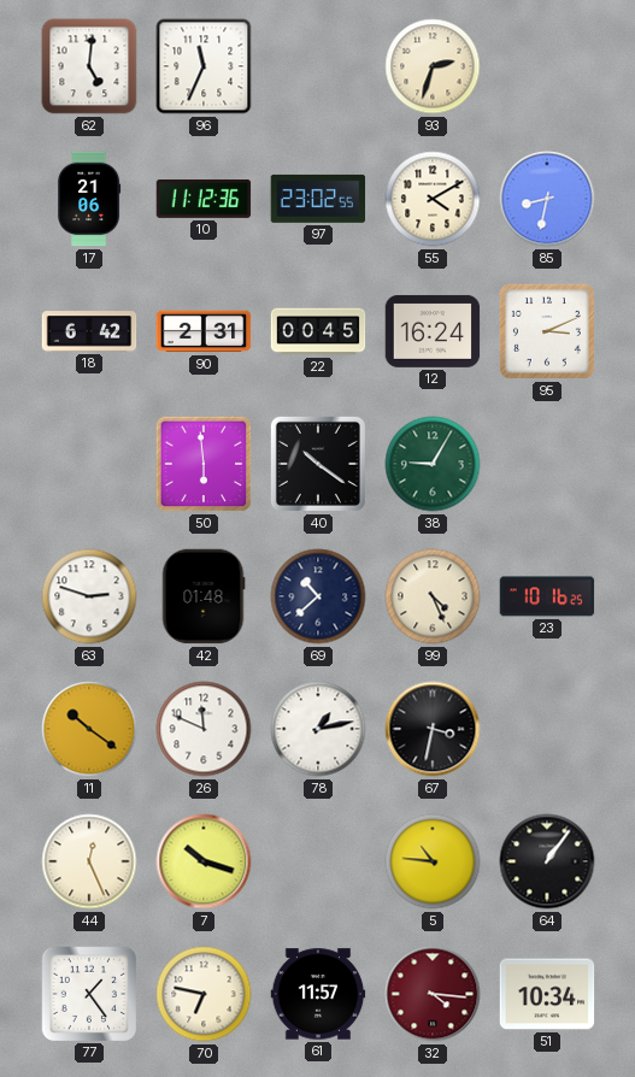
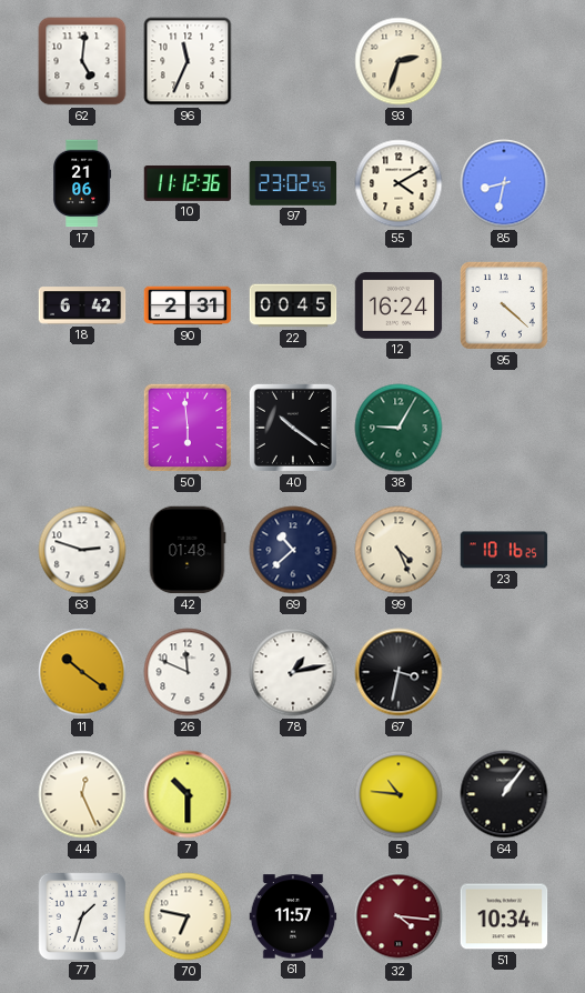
95: 3:11 -> 4:22
7: 10:18 -> 10:30
77: 1:24 -> 1:33
